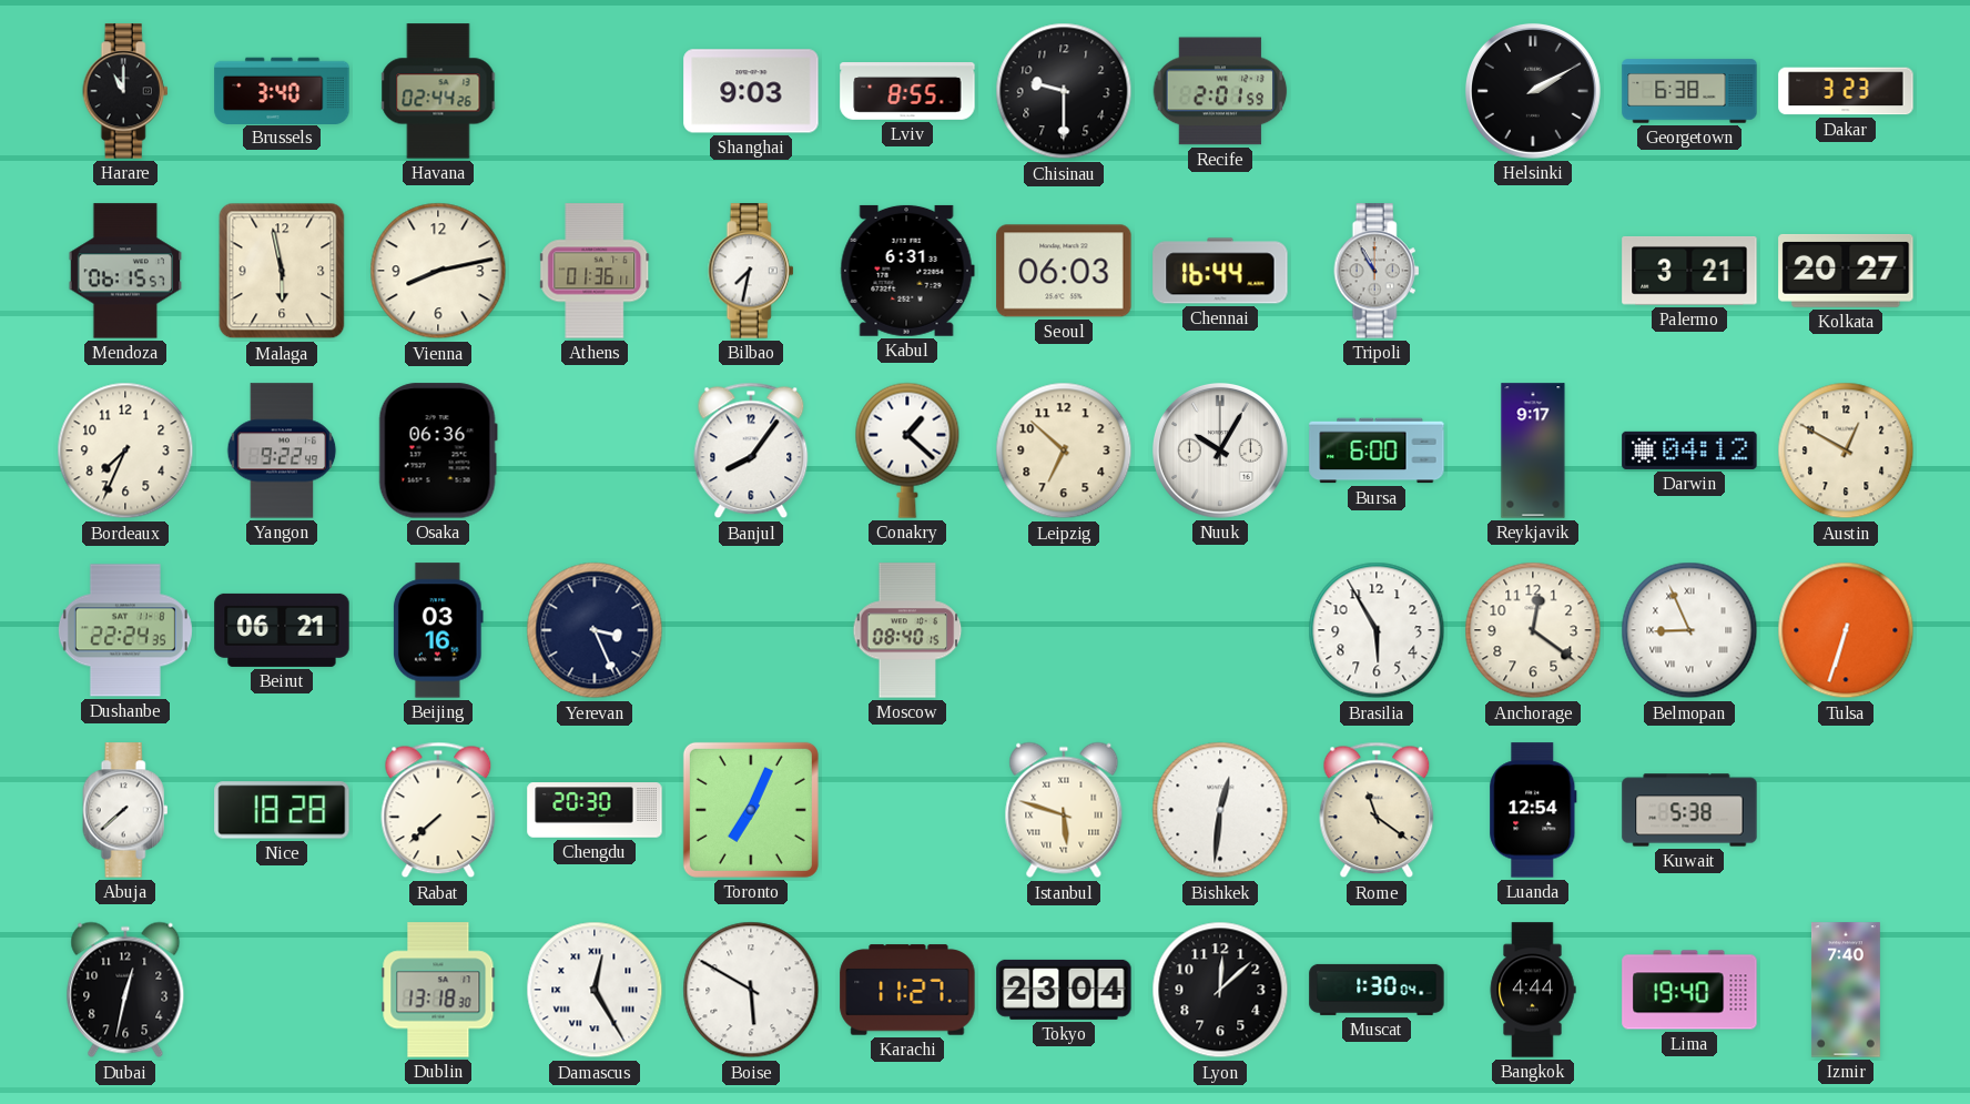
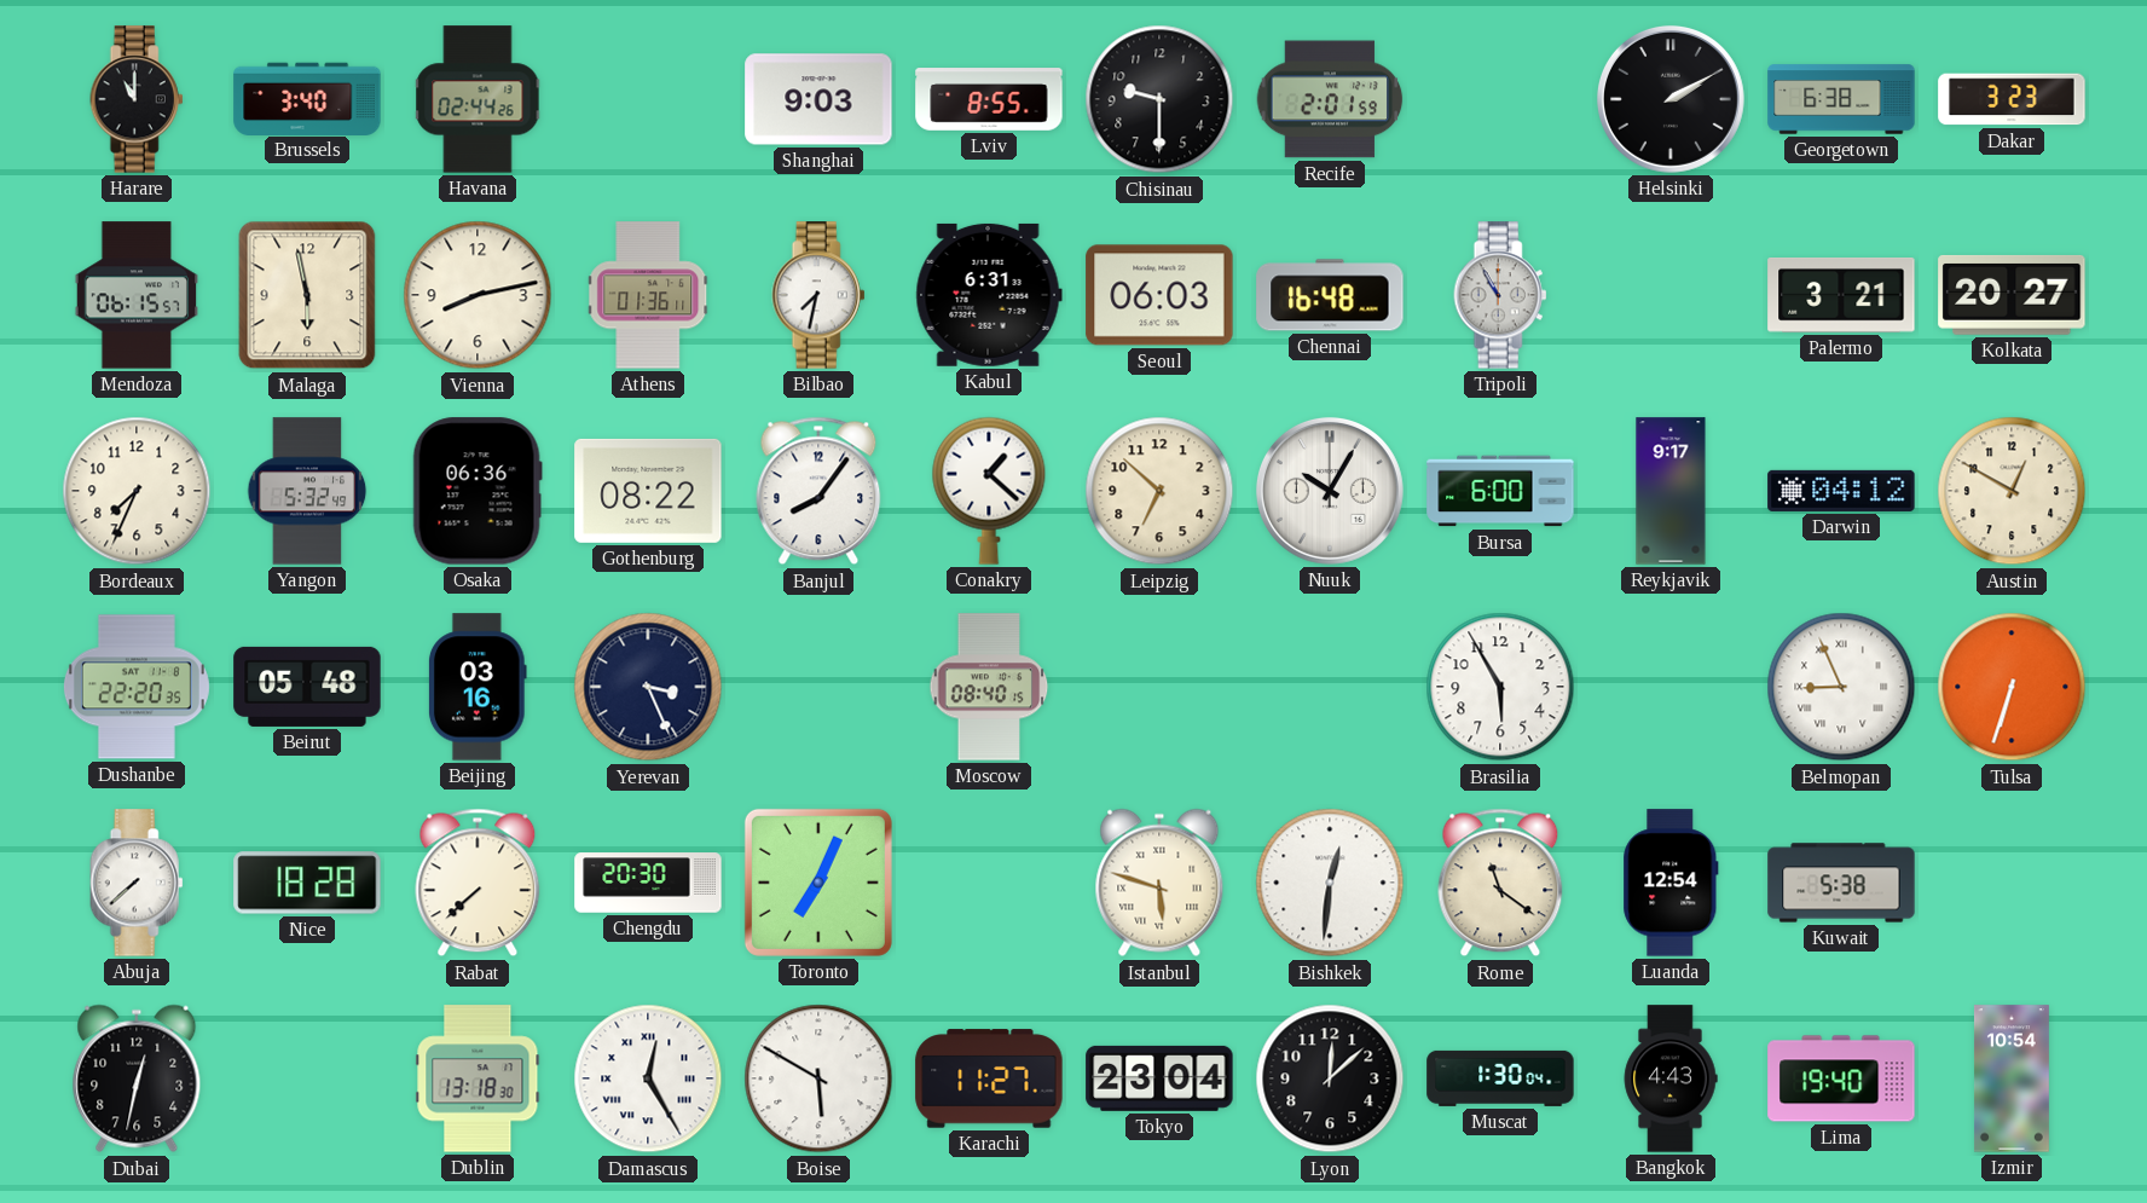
Chennai: 16:44 -> 16:48
Yangon: 9:22 -> 5:32
Gothenburg: none -> 08:22
Dushanbe: 22:24 -> 22:20
Beirut: 06:21 -> 05:48
Anchorage: 12:21 -> none
Bangkok: 4:44 -> 4:43
Izmir: 7:40 -> 10:54
